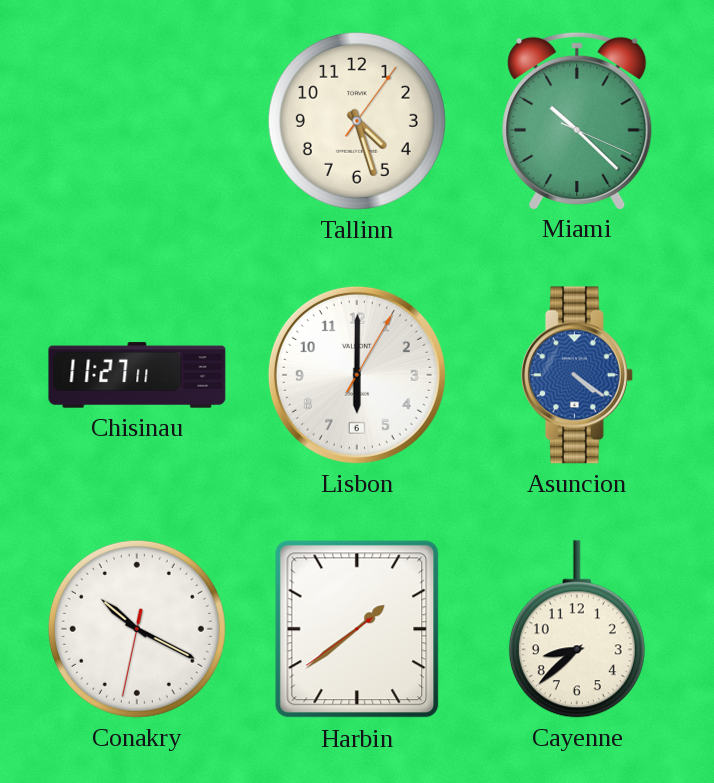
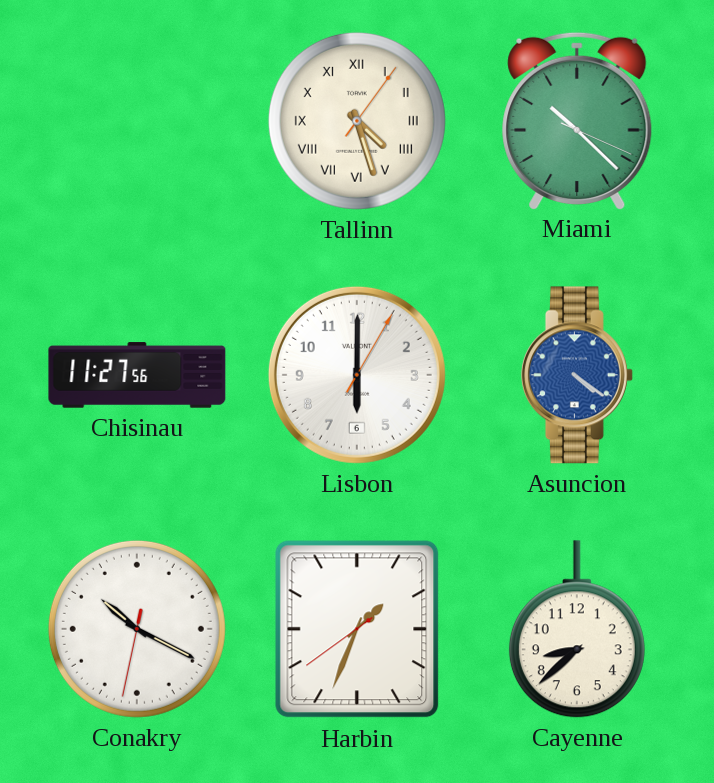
Tallinn numerals: Arabic -> Roman
Chisinau: 11:27:11 -> 11:27:56
Harbin: 1:38 -> 1:33
